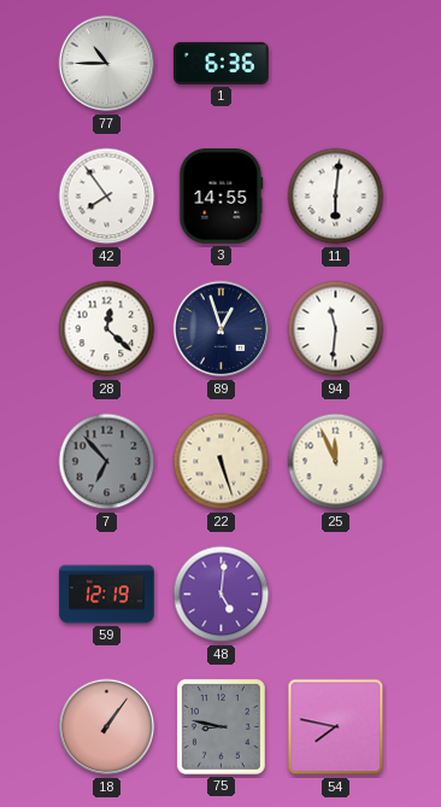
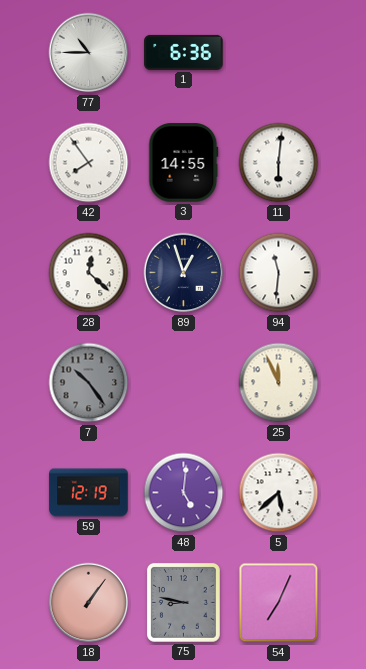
7: 6:53 -> 10:24
22: 5:27 -> none
5: none -> 5:38
54: 7:47 -> 7:04
